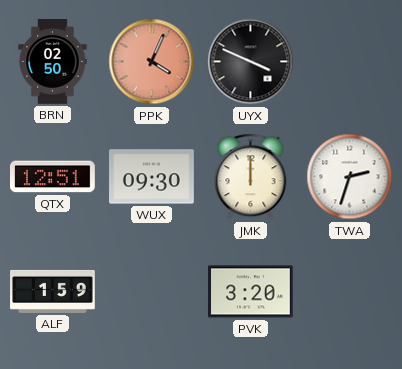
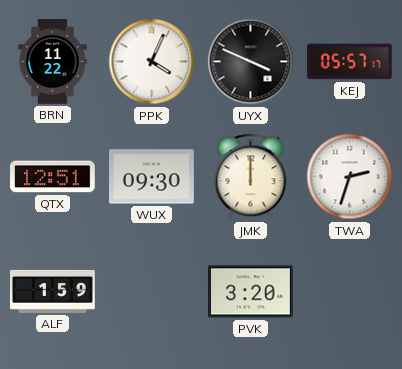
BRN: 02:50 -> 11:22
PPK dial: salmon -> white
KEJ: none -> 05:57
